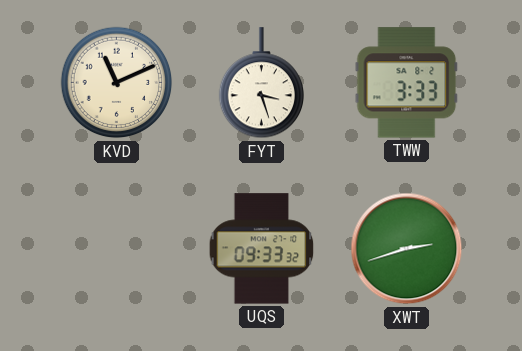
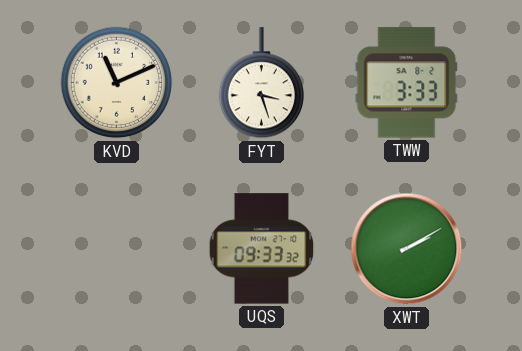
XWT: 2:42 -> 2:10
